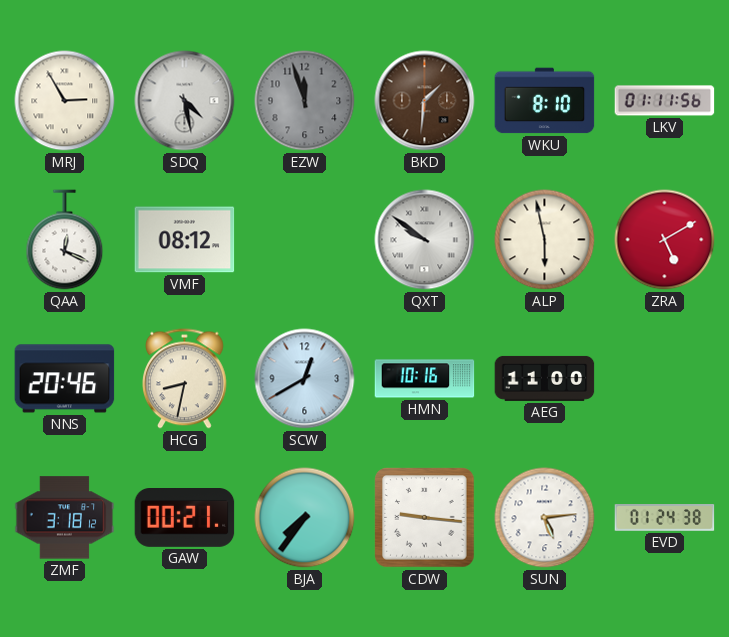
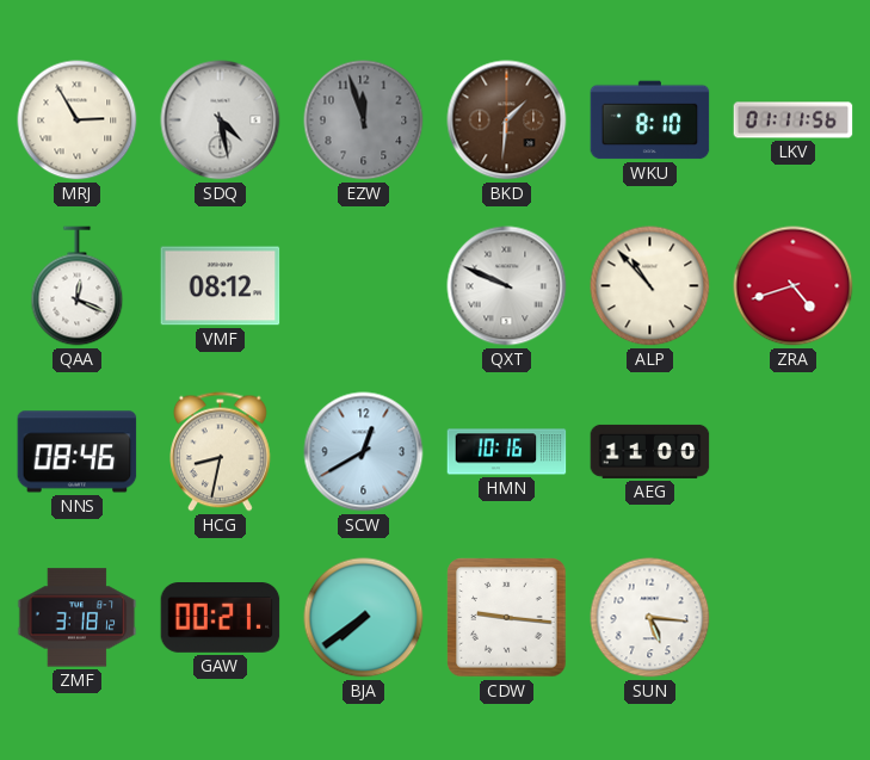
QXT: 9:51 -> 9:49
ALP: 5:58 -> 10:53
ZRA: 5:10 -> 4:42
NNS: 20:46 -> 08:46
BJA: 7:36 -> 7:39
SUN: 5:14 -> 5:16
EVD: 01:24 -> none
